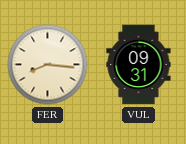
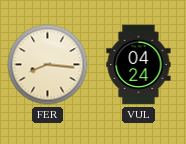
VUL: 09:31 -> 04:24
